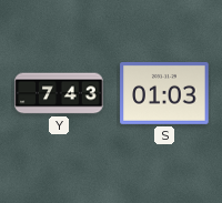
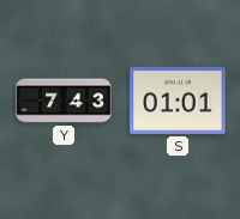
S: 01:03 -> 01:01
